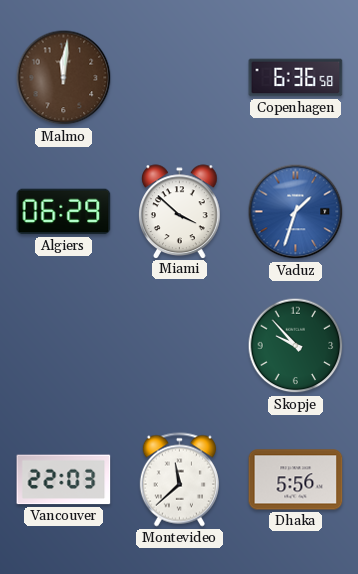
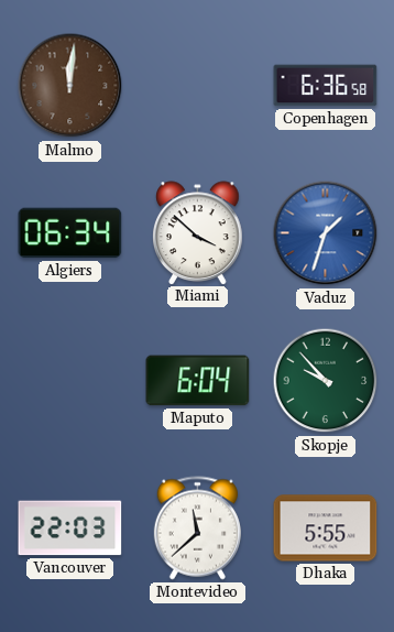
Algiers: 06:29 -> 06:34
Maputo: none -> 6:04
Dhaka: 5:56 -> 5:55
